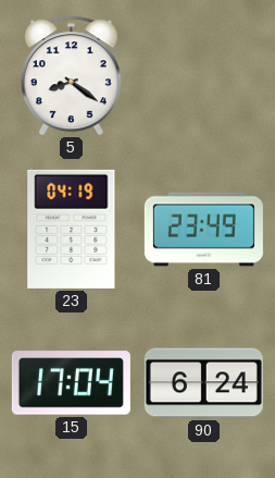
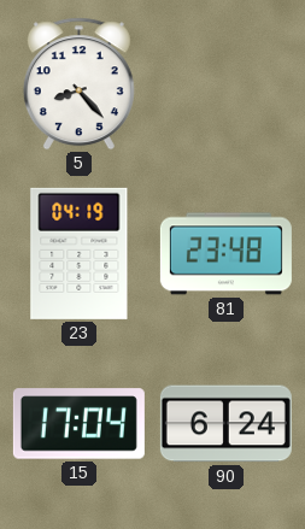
5: 8:21 -> 8:23
81: 23:49 -> 23:48
